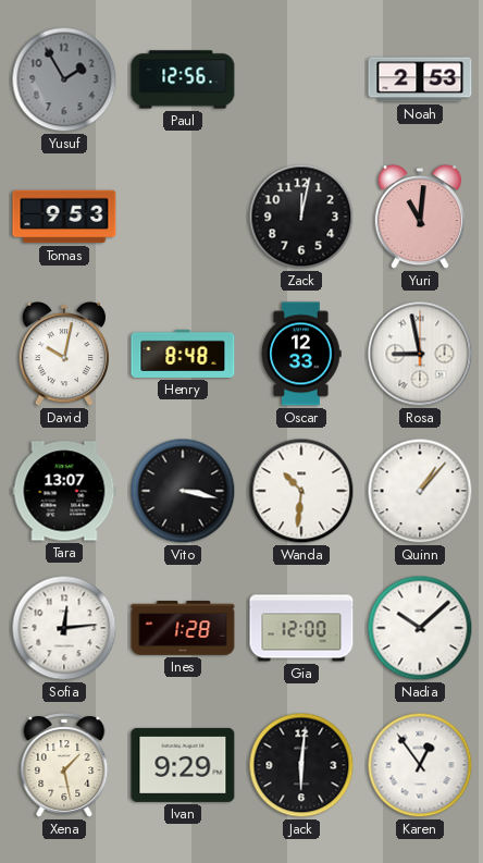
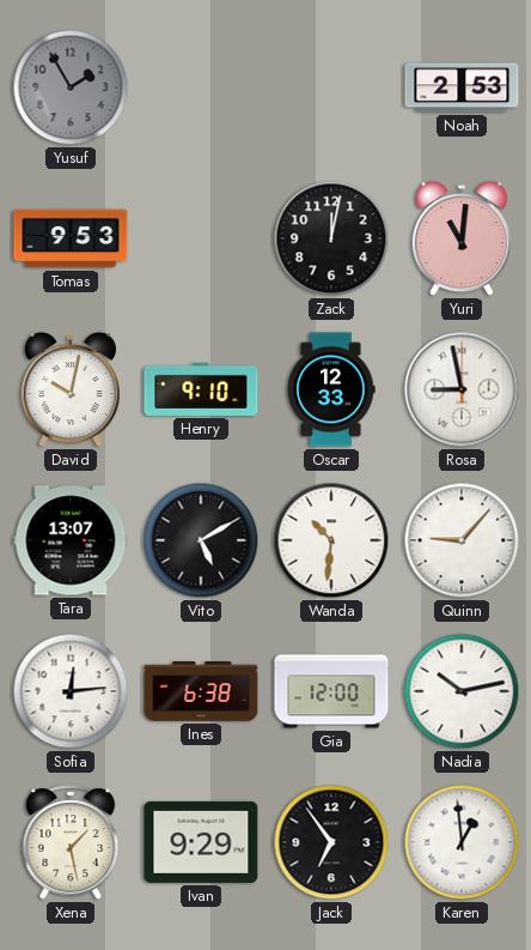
Paul: 12:56 -> none
Henry: 8:48 -> 9:10
Vito: 3:17 -> 5:10
Quinn: 1:07 -> 9:07
Ines: 1:28 -> 6:38
Nadia: 10:08 -> 10:13
Jack: 6:01 -> 6:54
Karen: 12:54 -> 12:59
